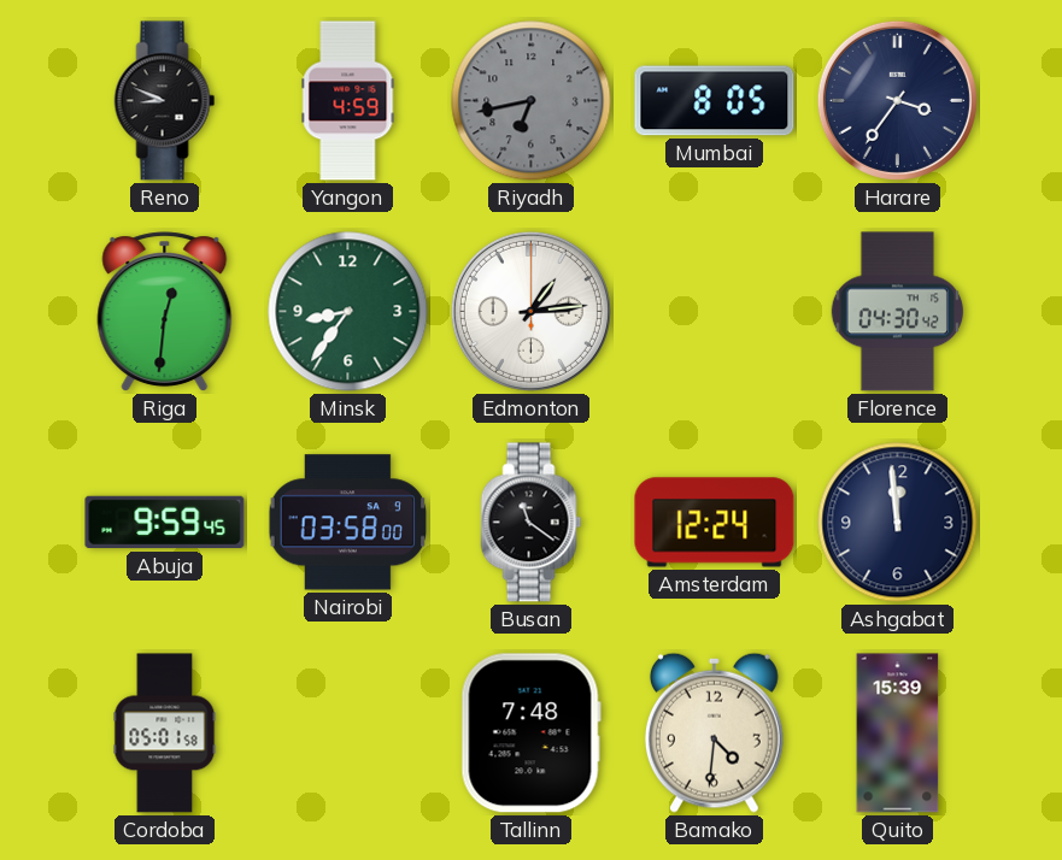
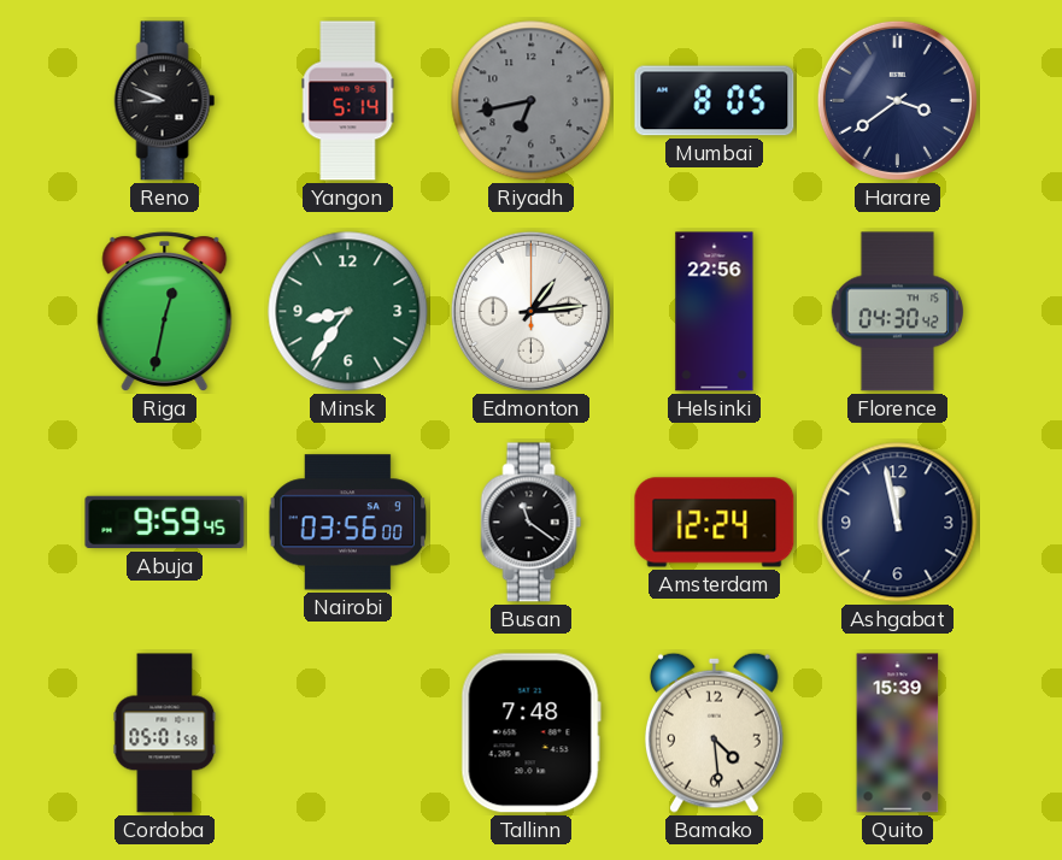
Yangon: 4:59 -> 5:14
Harare: 3:36 -> 3:39
Riga: 12:31 -> 12:32
Helsinki: none -> 22:56
Nairobi: 03:58 -> 03:56
Ashgabat: 11:59 -> 11:58
Bamako: 4:31 -> 4:29
